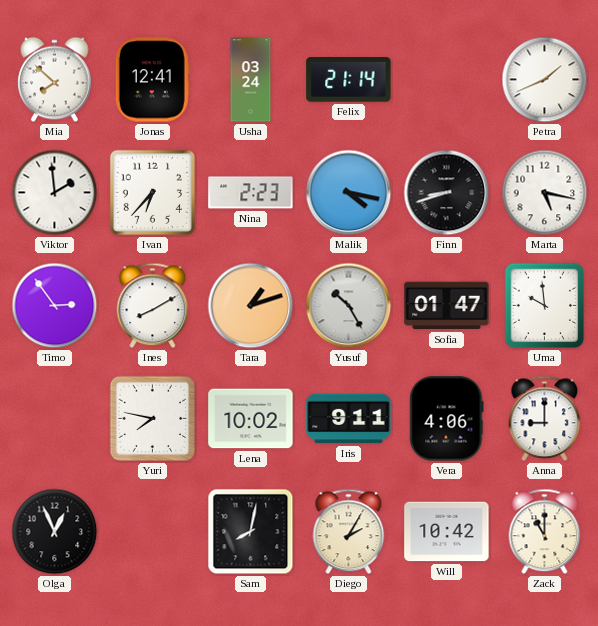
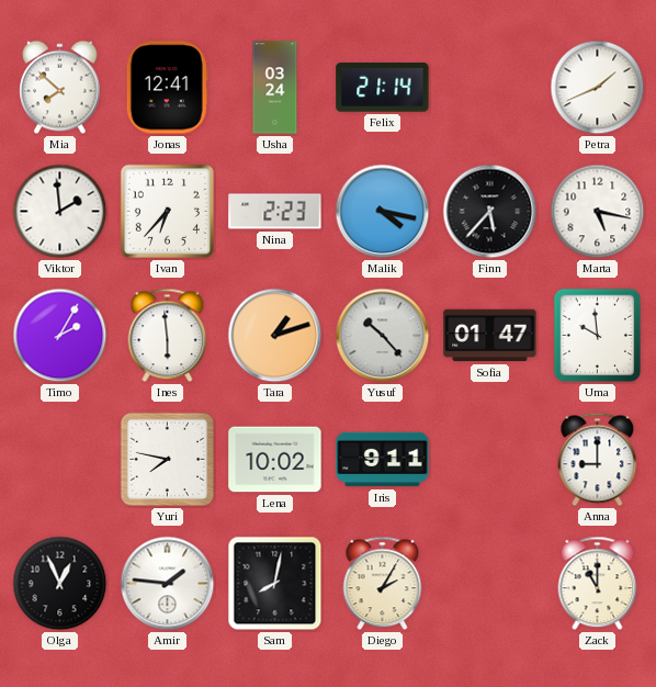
Finn: 8:42 -> 5:37
Timo: 2:54 -> 2:05
Ines: 8:10 -> 5:59
Yusuf: 10:25 -> 10:23
Vera: 4:06 -> none
Amir: none -> 1:46
Will: 10:42 -> none
